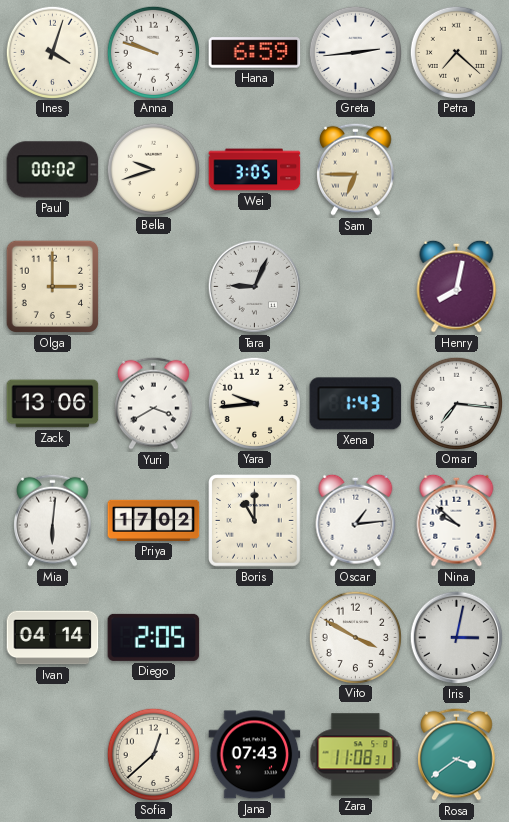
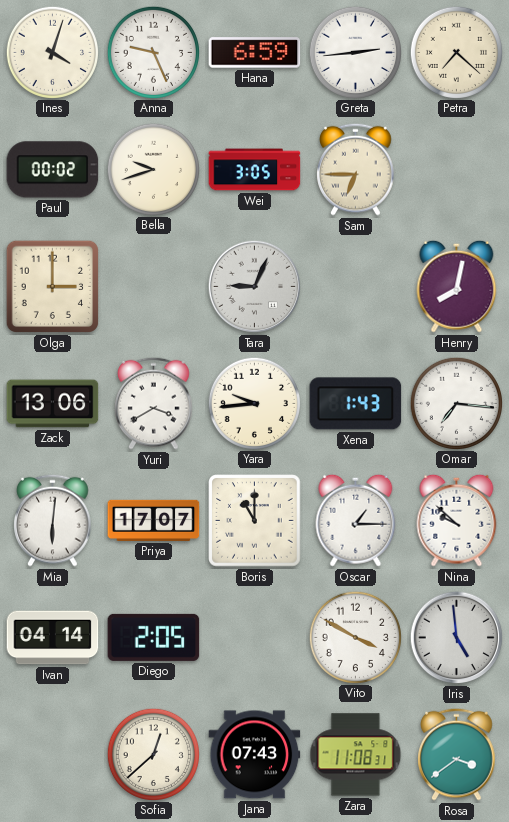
Anna: 9:48 -> 9:26
Priya: 17:02 -> 17:07
Oscar: 1:14 -> 1:15
Iris: 3:02 -> 4:59
